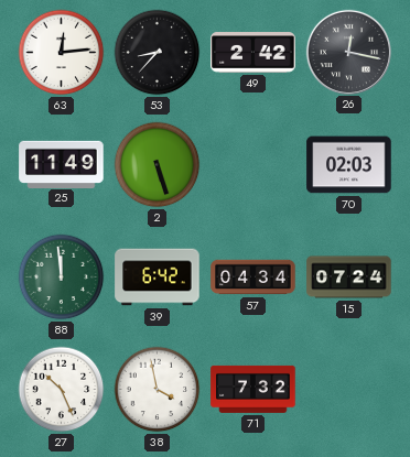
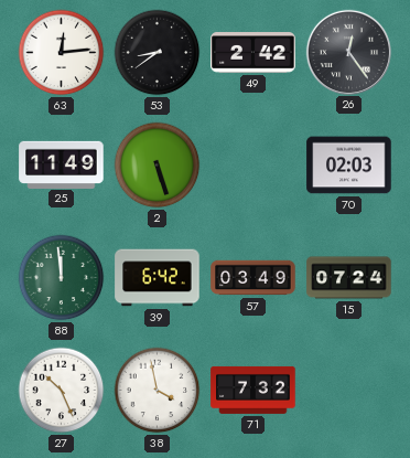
53: 8:37 -> 8:39
26: 12:17 -> 12:24
57: 04:34 -> 03:49
